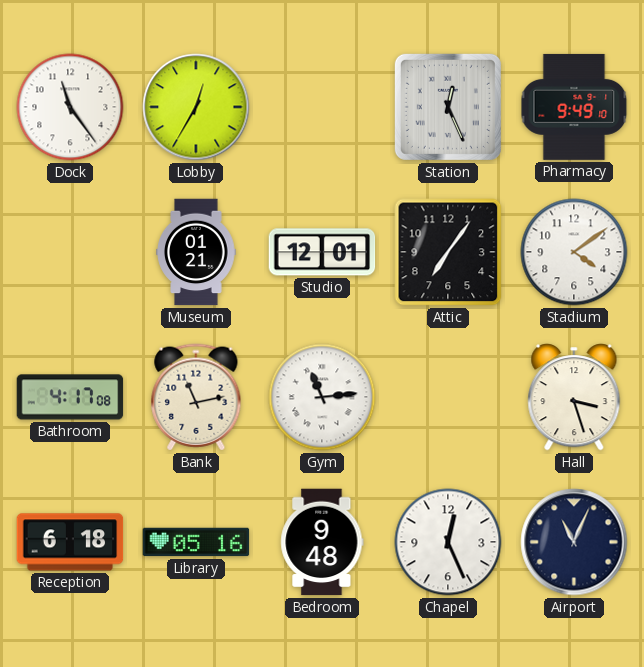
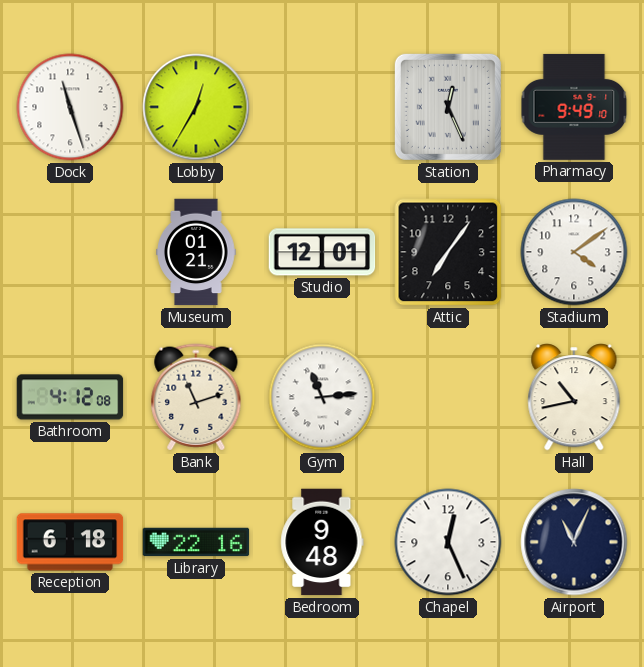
Dock: 11:24 -> 11:27
Bathroom: 4:17 -> 4:12
Bank: 11:13 -> 11:12
Hall: 3:27 -> 10:43
Library: 05:16 -> 22:16
